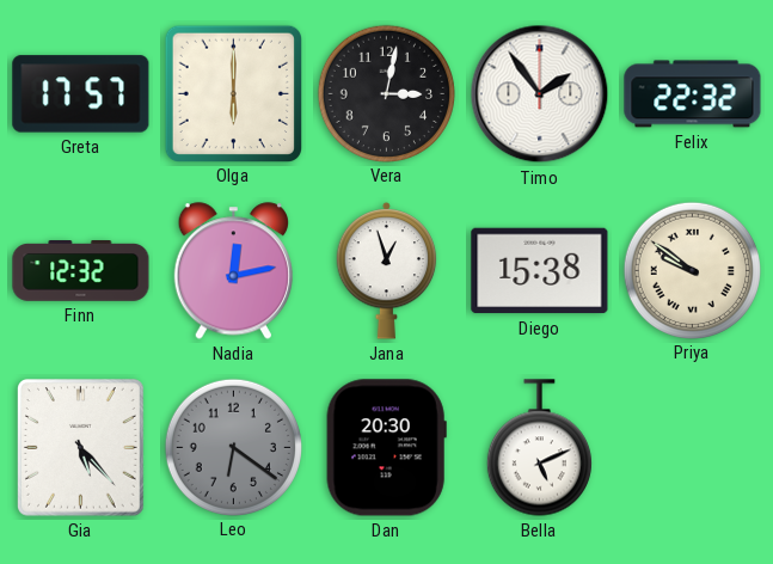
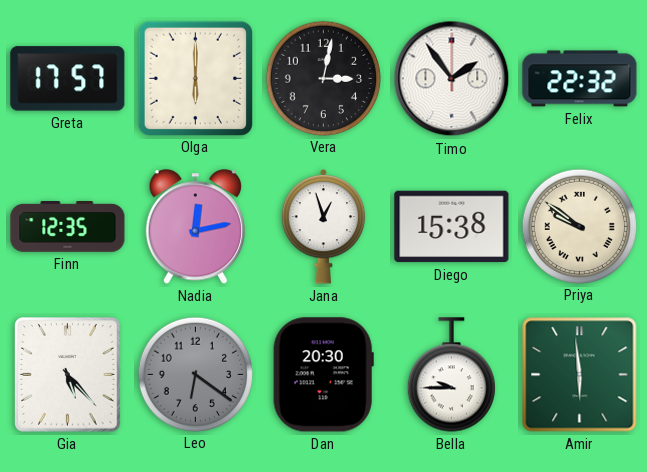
Finn: 12:32 -> 12:35
Bella: 5:11 -> 9:45
Amir: none -> 5:59
